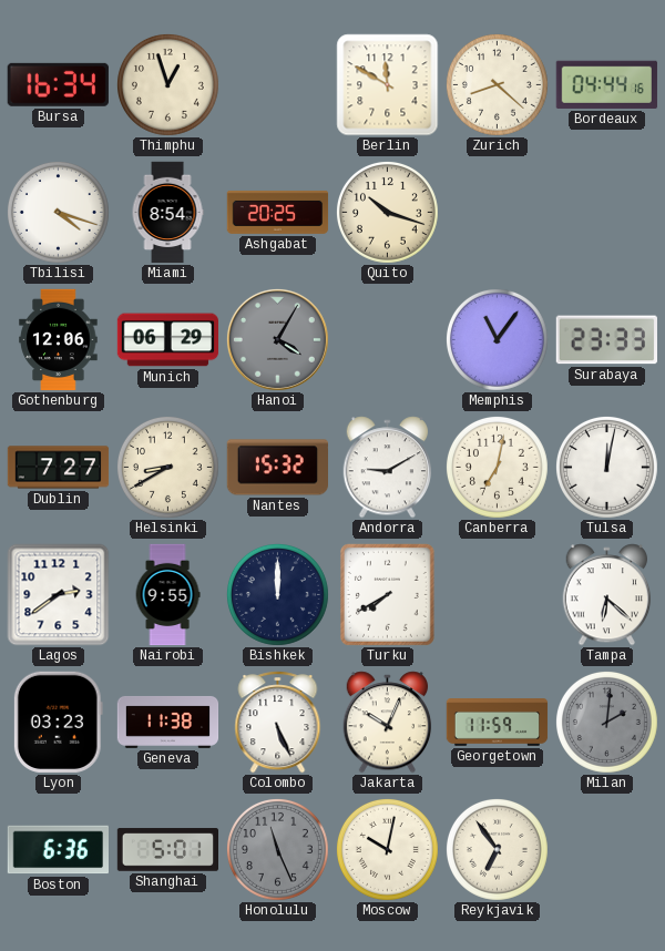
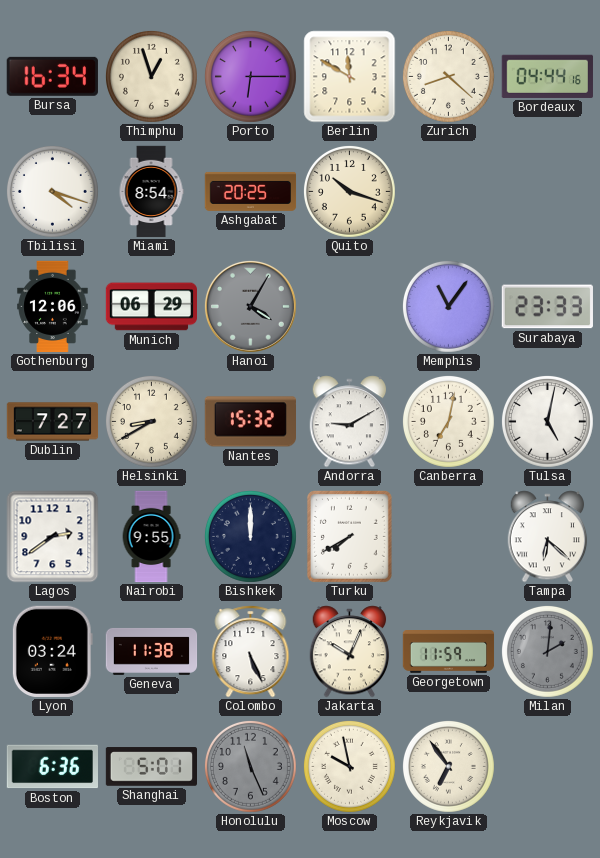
Porto: none -> 6:15
Tulsa: 12:02 -> 5:02
Lyon: 03:23 -> 03:24
Moscow: 10:02 -> 9:58
